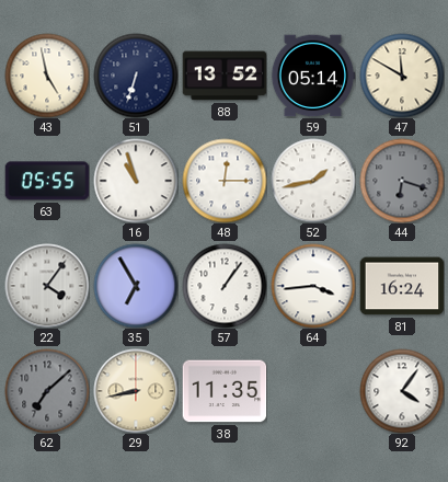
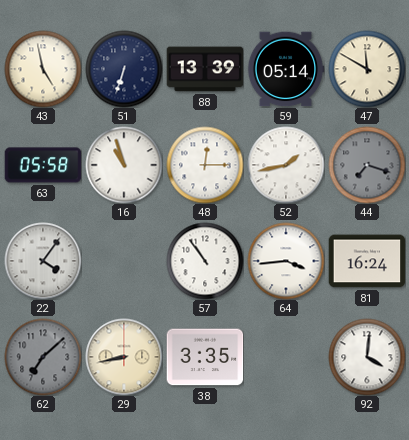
88: 13:52 -> 13:39
63: 05:55 -> 05:58
44: 6:18 -> 7:18
35: 6:55 -> none
57: 1:06 -> 10:54
38: 11:35 -> 3:35
92: 4:06 -> 4:01
